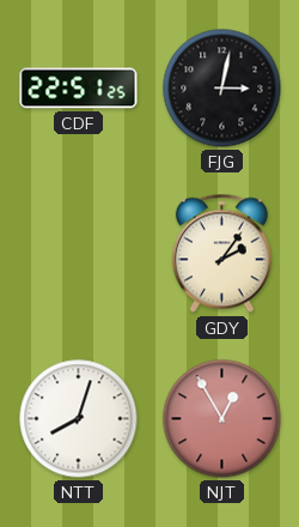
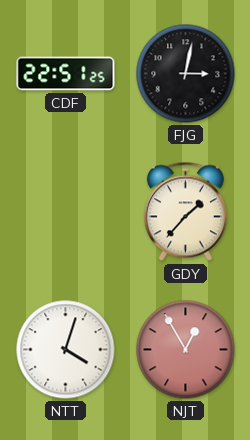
GDY: 2:06 -> 1:37
NTT: 8:03 -> 4:03
